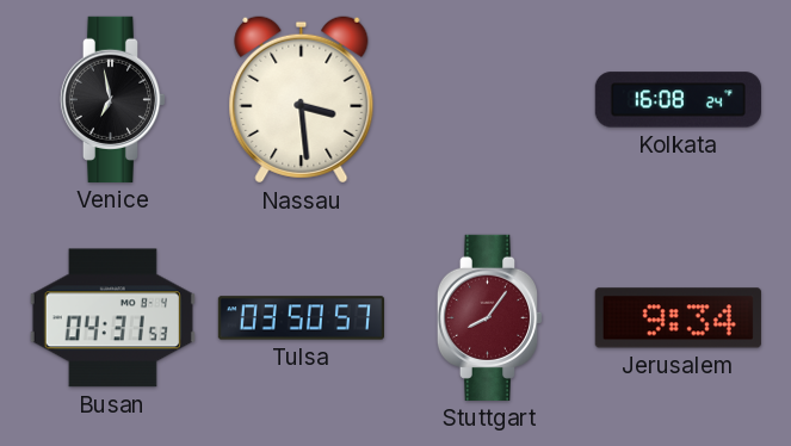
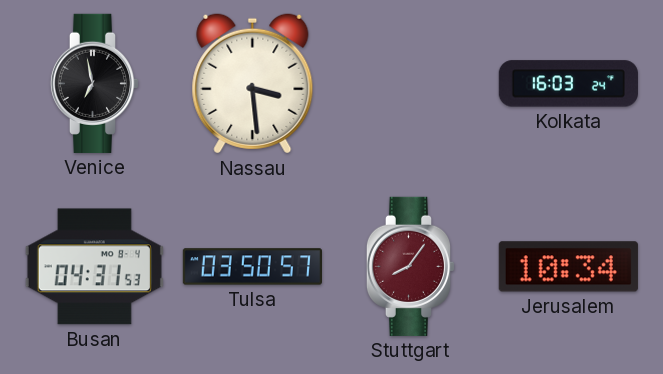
Kolkata: 16:08 -> 16:03
Jerusalem: 9:34 -> 10:34
